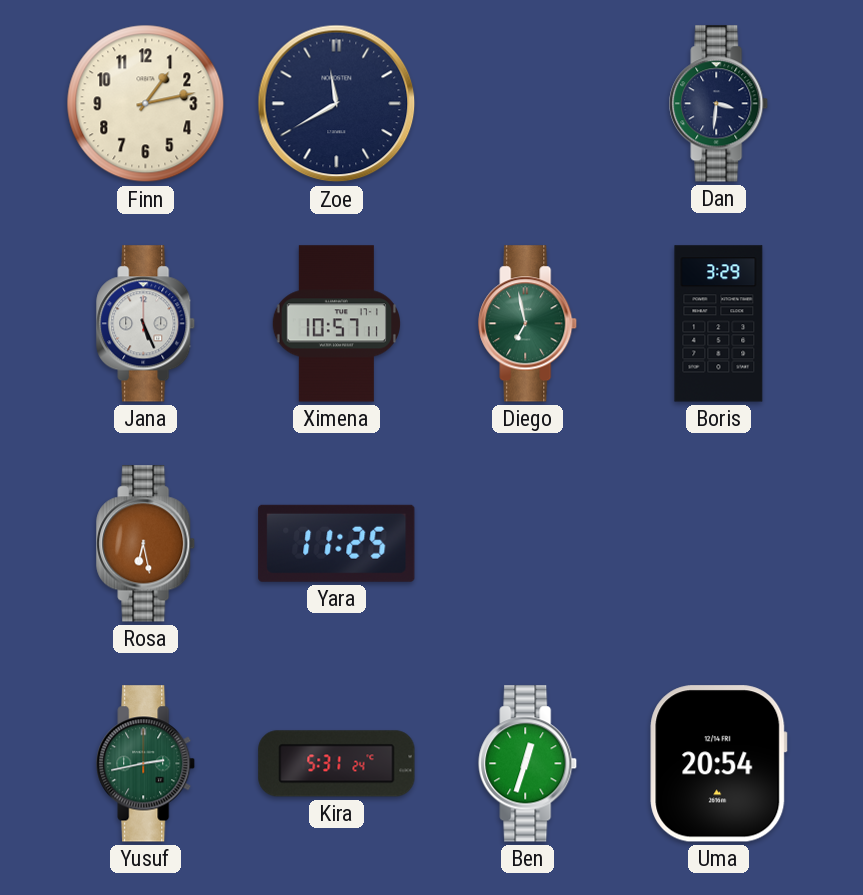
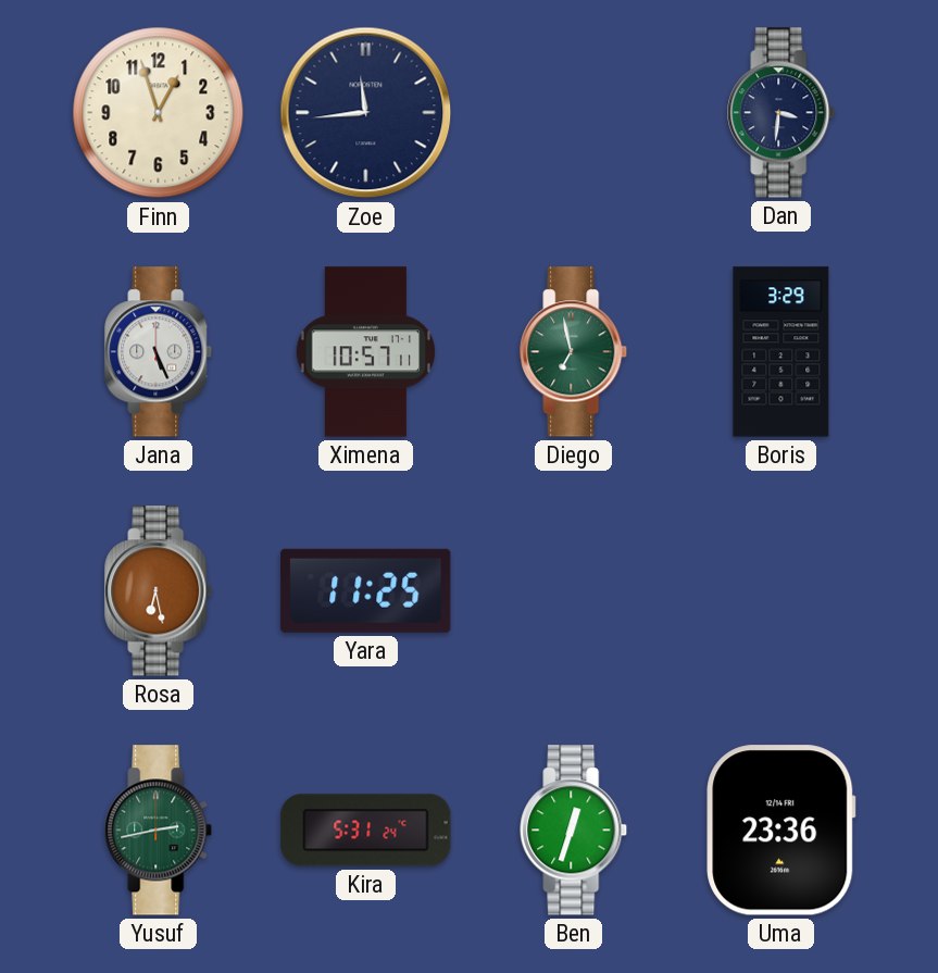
Finn: 1:13 -> 12:57
Zoe: 11:40 -> 11:44
Uma: 20:54 -> 23:36
